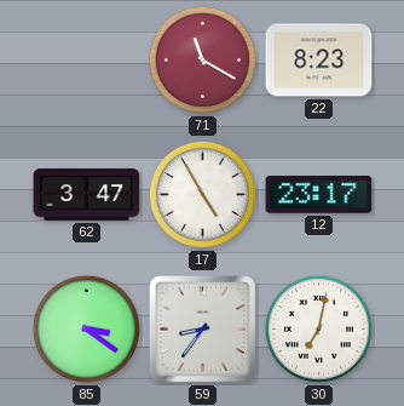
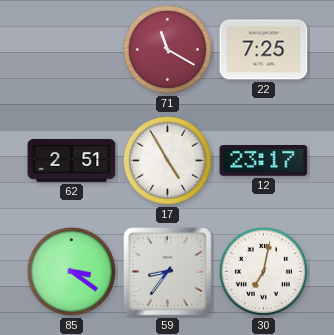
22: 8:23 -> 7:25
62: 3:47 -> 2:51
